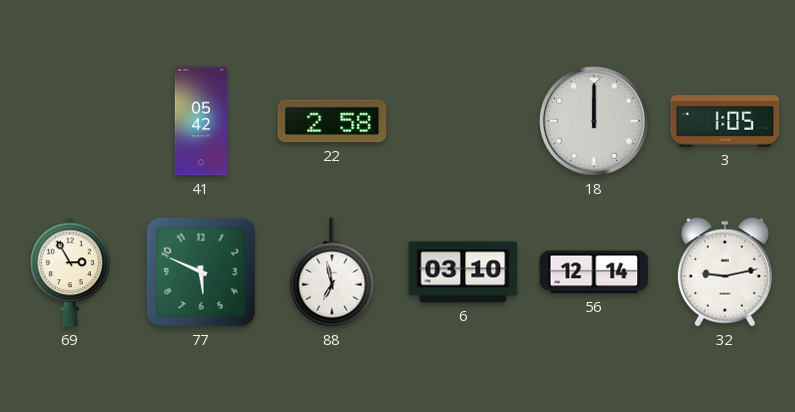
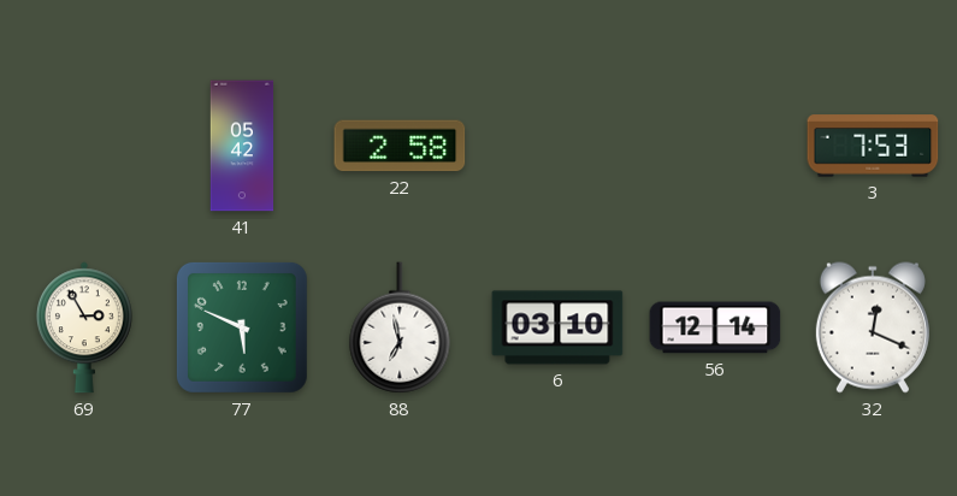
18: 12:00 -> none
3: 1:05 -> 7:53
32: 9:13 -> 12:19
